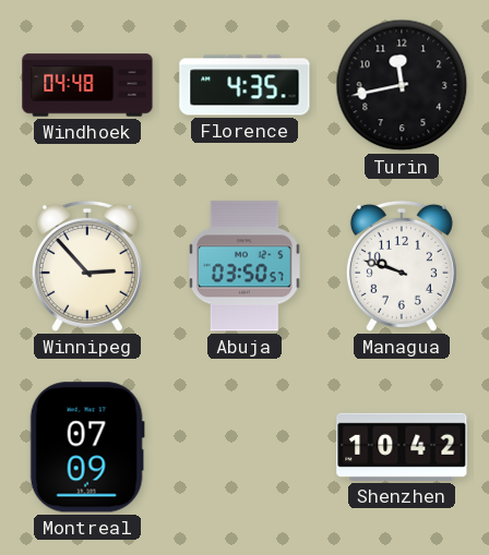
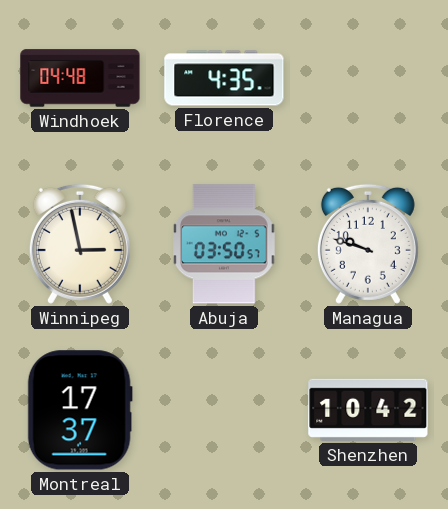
Turin: 11:43 -> none
Winnipeg: 2:53 -> 2:58
Montreal: 07:09 -> 17:37
